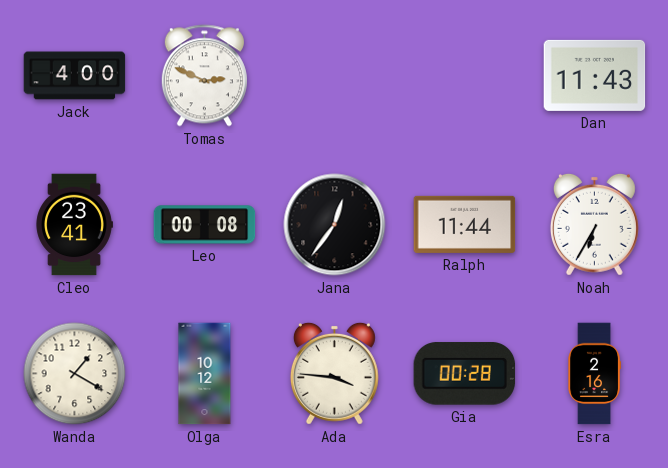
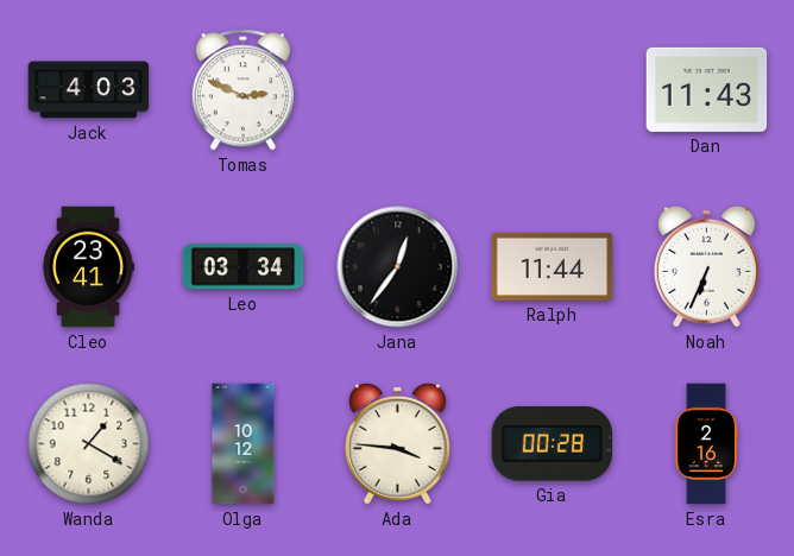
Jack: 4:00 -> 4:03
Leo: 00:08 -> 03:34
Noah: 6:35 -> 6:34
